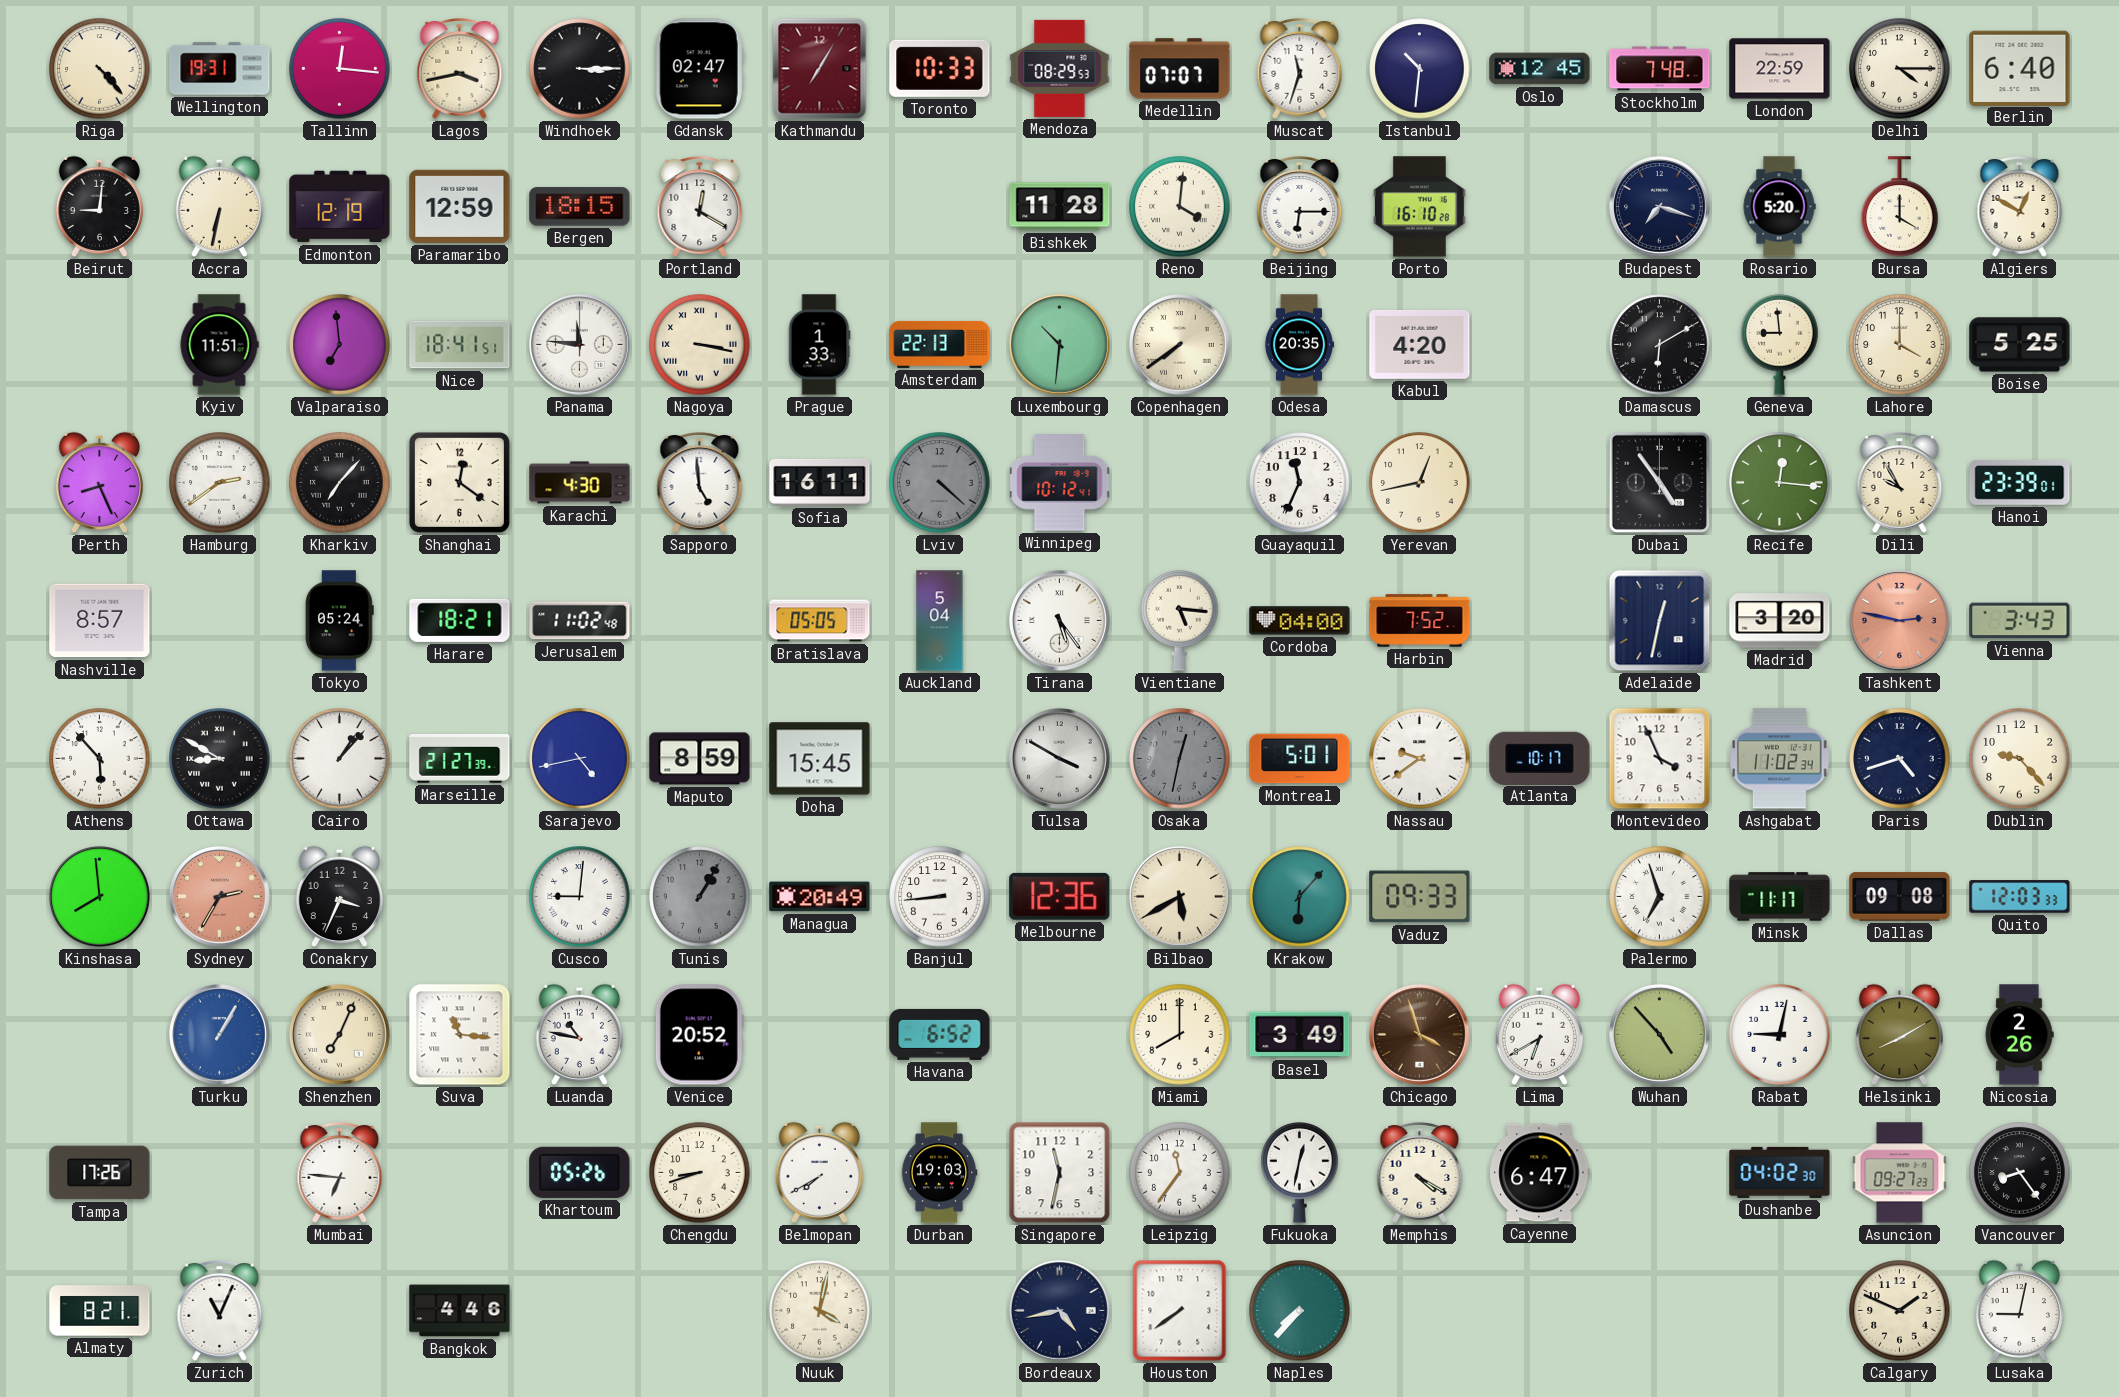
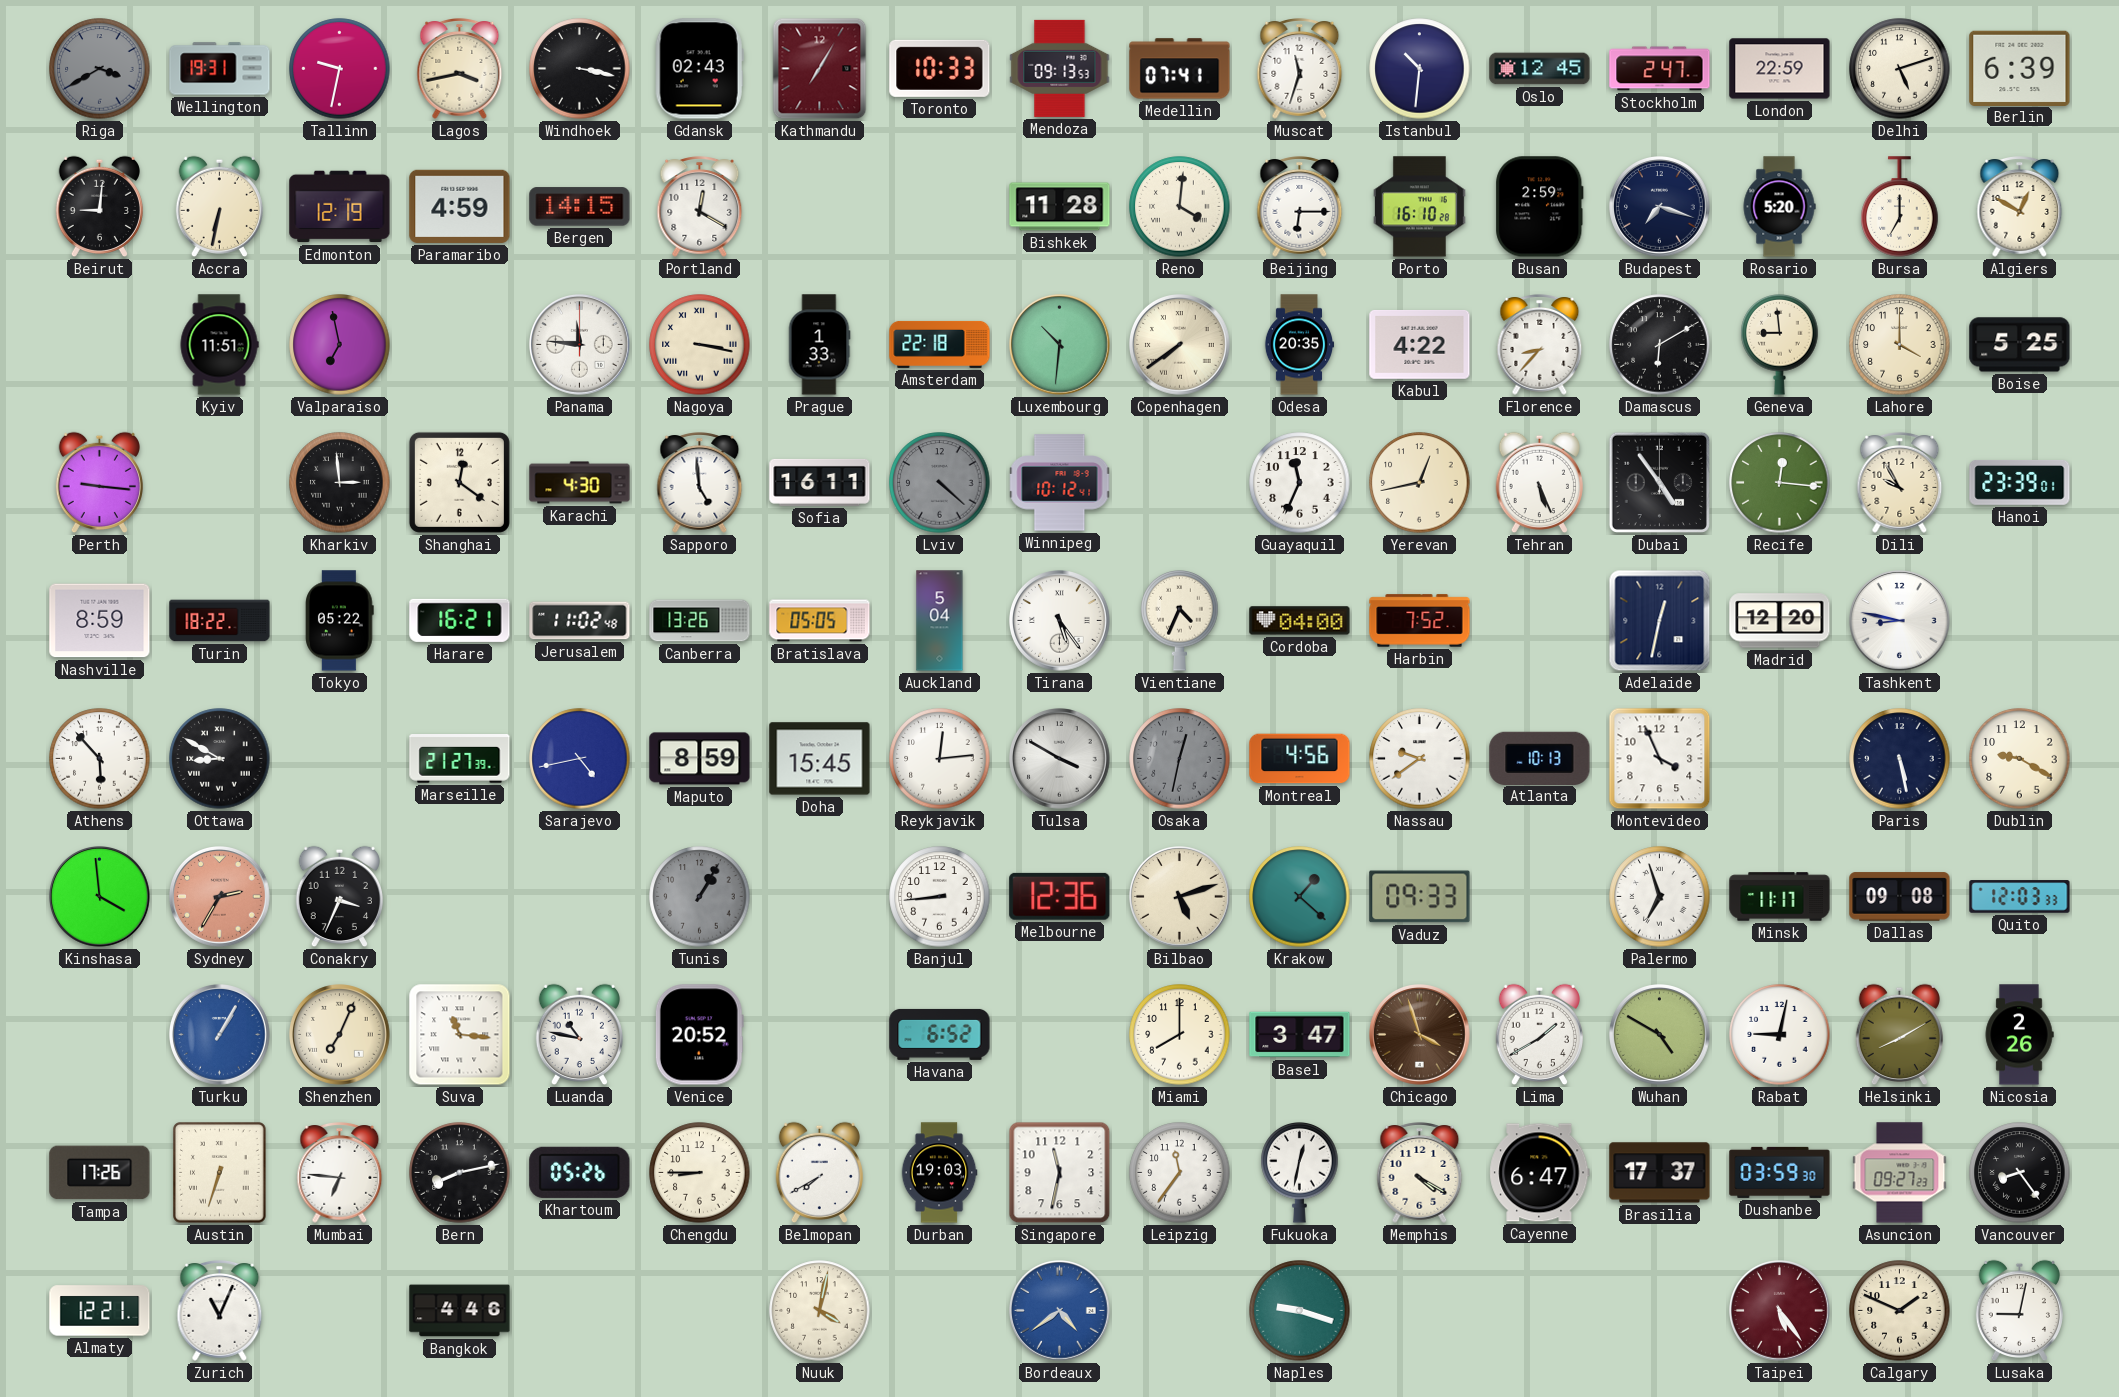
Riga: 4:23 -> 3:40
Riga dial: cream -> grey
Tallinn: 12:16 -> 9:32
Windhoek: 3:15 -> 3:17
Gdansk: 02:47 -> 02:43
Mendoza: 08:29 -> 09:13
Medellin: 07:07 -> 07:41
Stockholm: 7:48 -> 2:47
Delhi: 4:15 -> 5:12
Berlin: 6:40 -> 6:39
Paramaribo: 12:59 -> 4:59
Bergen: 18:15 -> 14:15
Busan: none -> 2:59
Bursa: 4:00 -> 7:00
Valparaiso: 6:59 -> 6:58
Nice: 18:41 -> none
Amsterdam: 22:13 -> 22:18
Kabul: 4:20 -> 4:22
Florence: none -> 8:37
Perth: 8:26 -> 9:16
Hamburg: 2:39 -> none
Kharkiv: 7:07 -> 2:59
Tehran: none -> 5:26
Nashville: 8:57 -> 8:59
Turin: none -> 18:22
Tokyo: 05:24 -> 05:22
Harare: 18:21 -> 16:21
Canberra: none -> 13:26
Vientiane: 5:16 -> 4:34
Madrid: 3:20 -> 12:20
Tashkent: 2:47 -> 8:47
Tashkent dial: salmon -> white
Vienna: 3:43 -> none
Cairo: 1:07 -> none
Reykjavik: none -> 12:14
Montreal: 5:01 -> 4:56
Atlanta: 10:17 -> 10:13
Ashgabat: 11:02 -> none
Paris: 4:42 -> 5:28
Dublin: 9:23 -> 9:20
Kinshasa: 7:59 -> 3:59
Cusco: 9:01 -> none
Managua: 20:49 -> none
Bilbao: 5:40 -> 5:12
Krakow: 6:07 -> 1:22
Basel: 3:49 -> 3:47
Lima: 6:40 -> 1:40
Wuhan: 4:53 -> 4:50
Austin: none -> 6:33
Bern: none -> 8:13
Chengdu: 8:42 -> 8:45
Brasilia: none -> 17:37
Dushanbe: 04:02 -> 03:59
Almaty: 8:21 -> 12:21
Bordeaux: 4:43 -> 4:39
Bordeaux dial: navy -> blue
Houston: 7:39 -> none
Naples: 7:37 -> 9:18
Taipei: none -> 5:24
